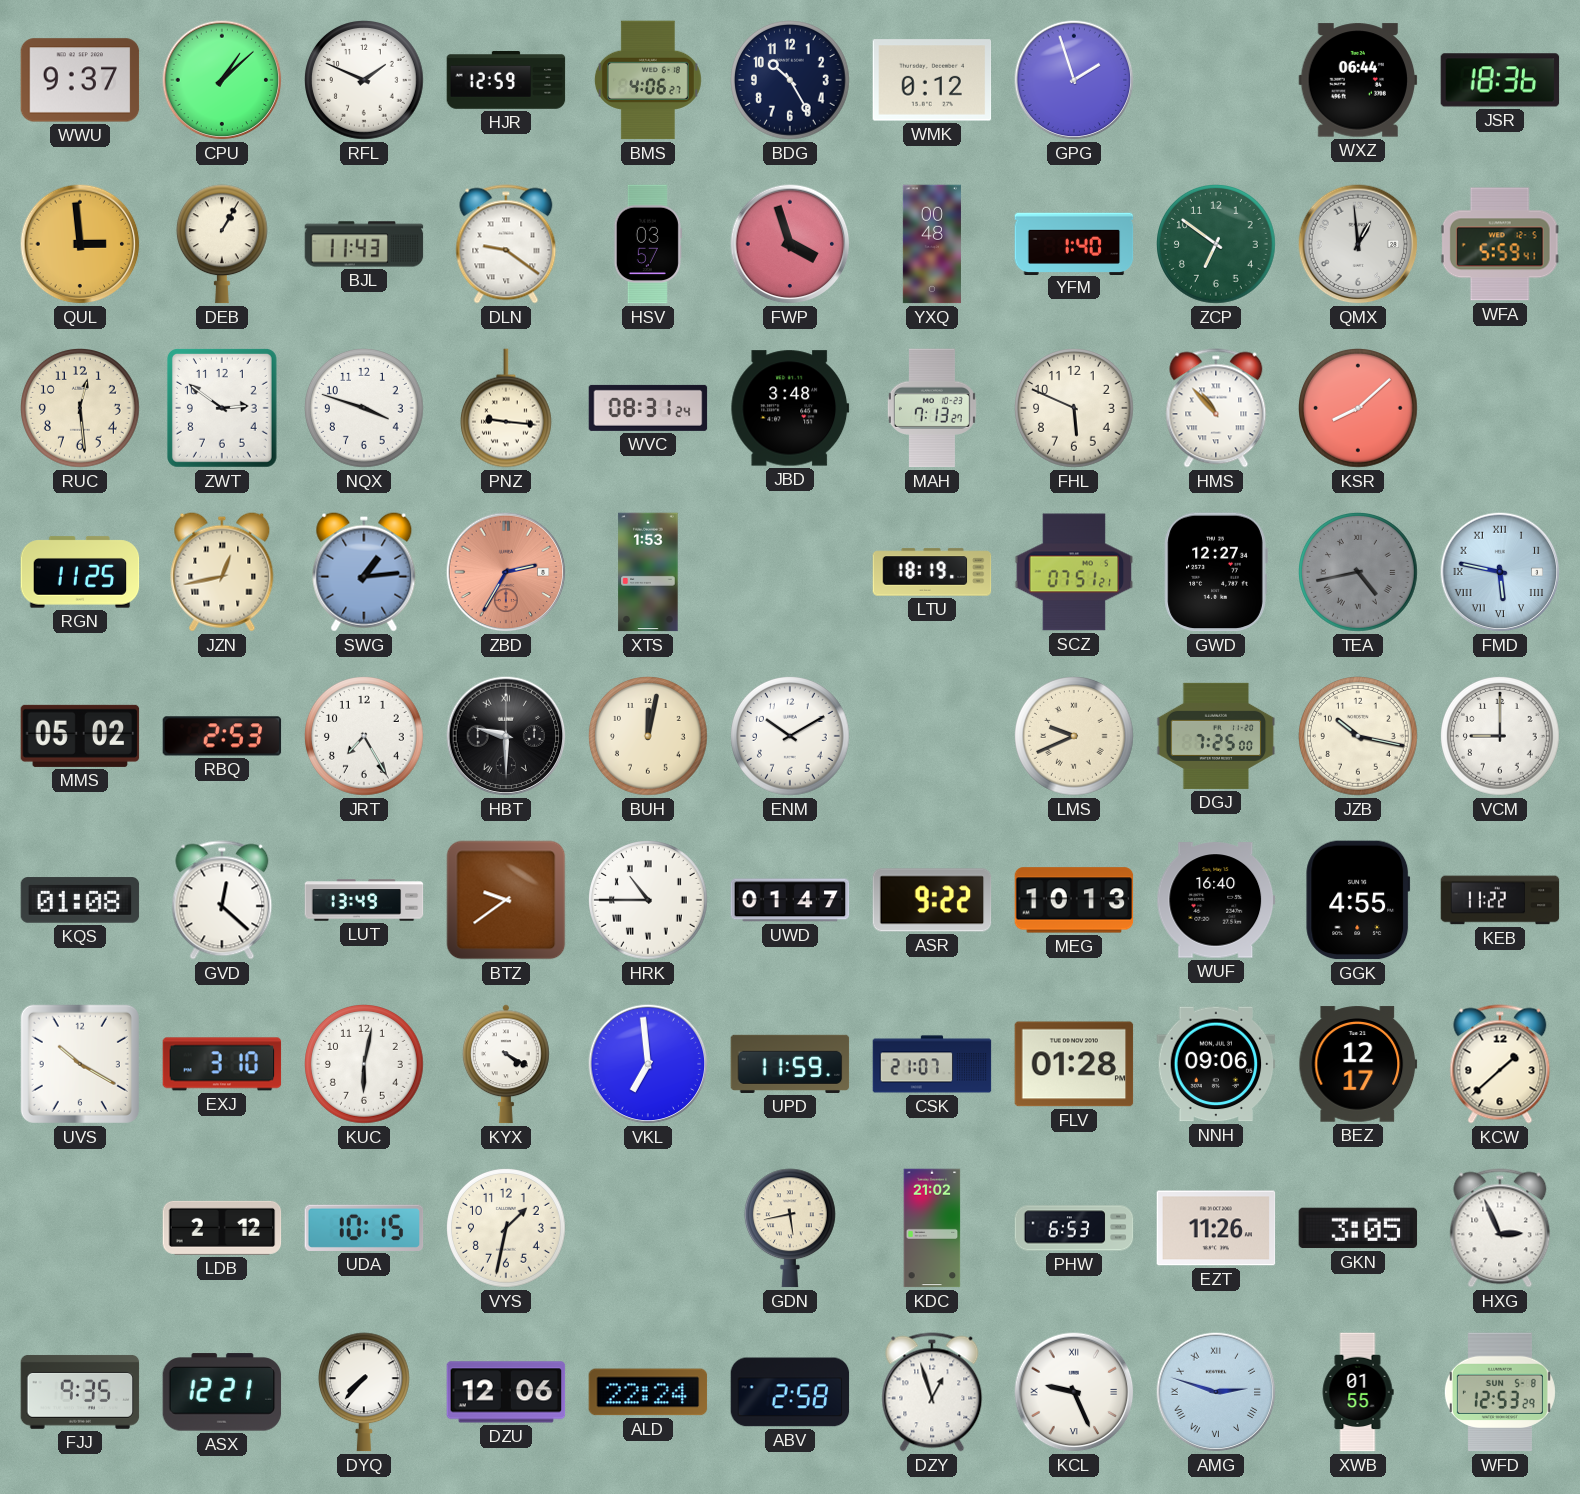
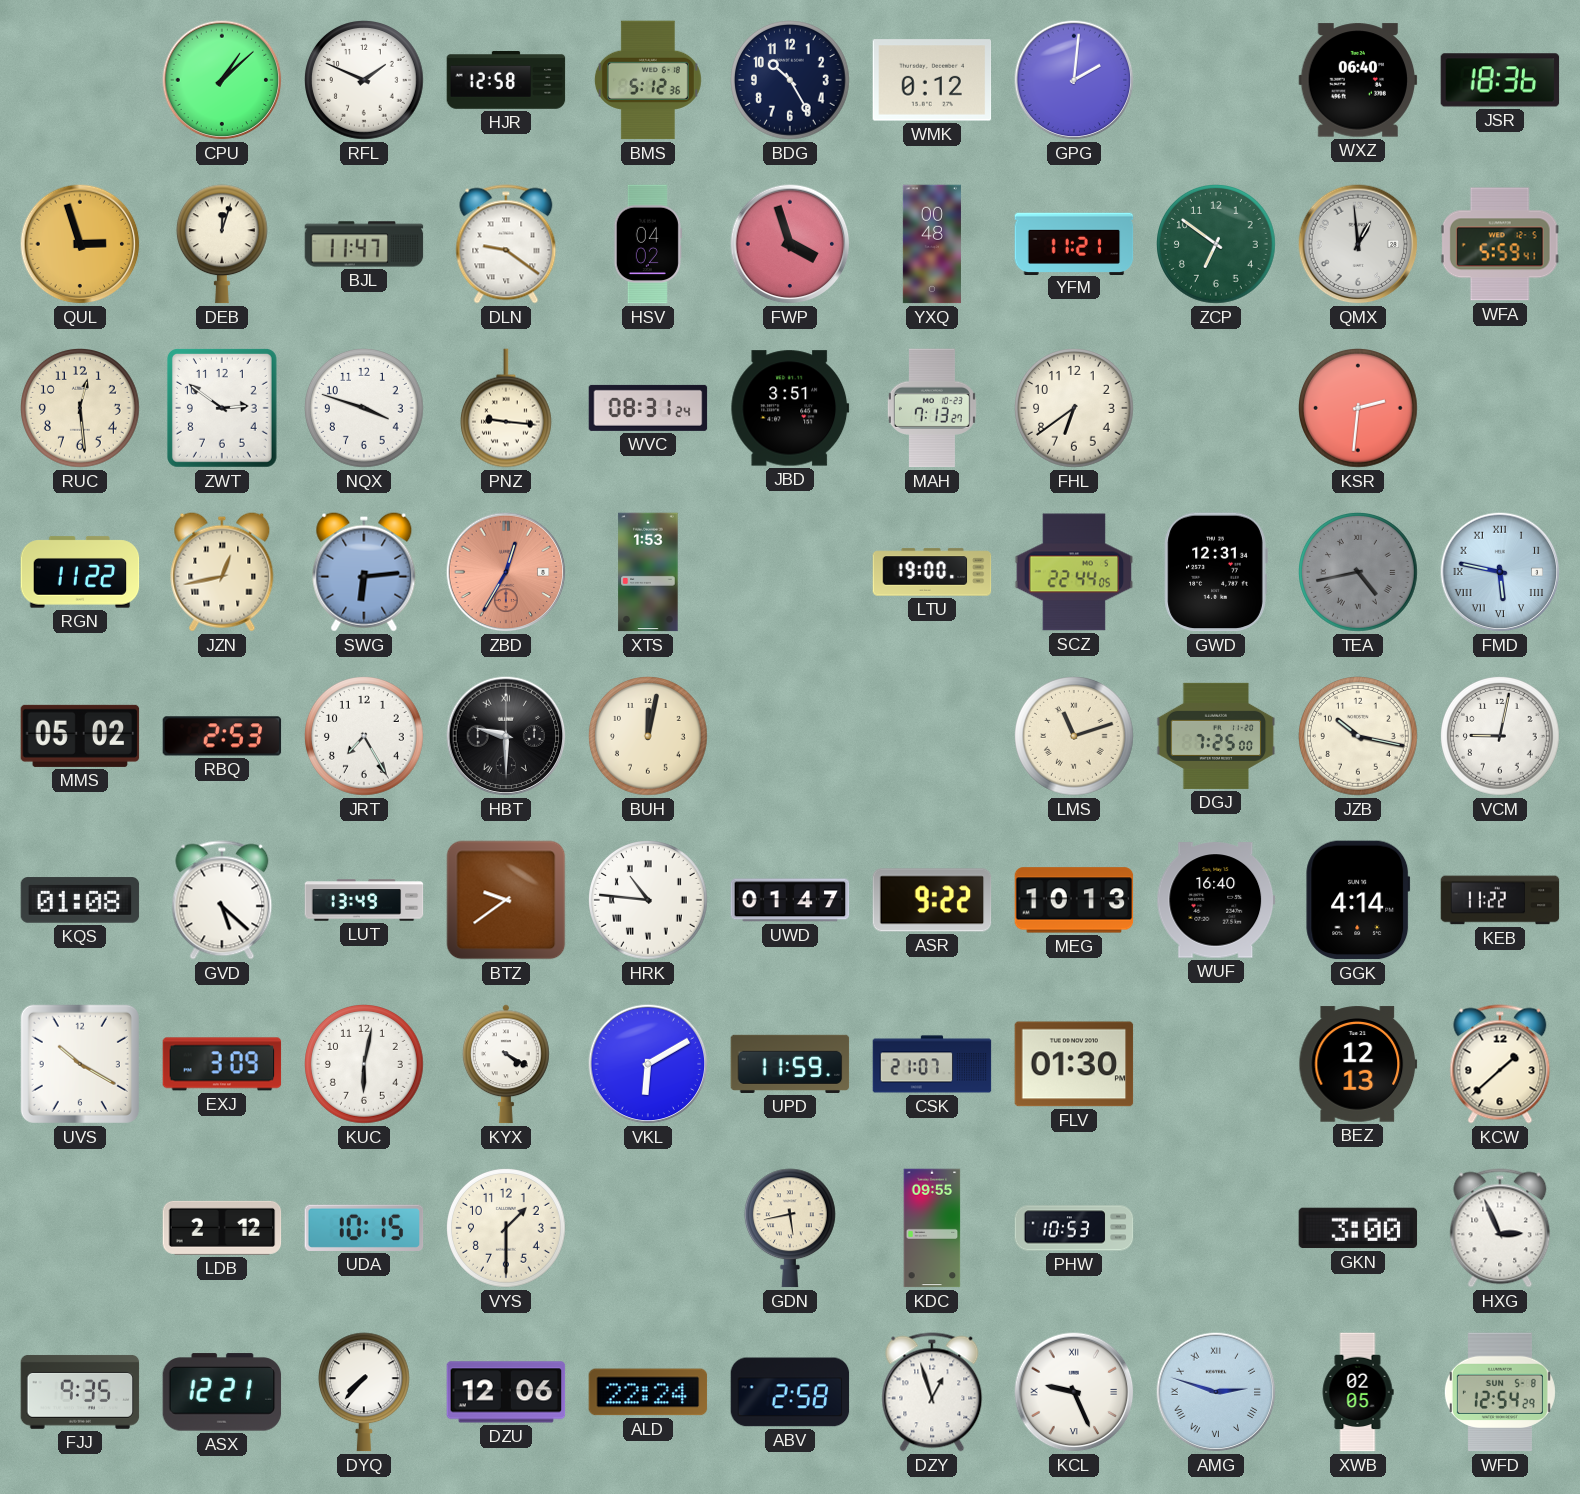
WWU: 9:37 -> none
HJR: 12:59 -> 12:58
BMS: 4:06 -> 5:12
GPG: 1:57 -> 2:01
WXZ: 06:44 -> 06:40
QUL: 2:59 -> 2:57
DEB: 1:05 -> 12:03
BJL: 11:43 -> 11:47
HSV: 03:57 -> 04:02
YFM: 1:40 -> 11:21
JBD: 3:48 -> 3:51
FHL: 5:49 -> 6:39
HMS: 10:53 -> none
KSR: 8:08 -> 2:31
RGN: 11:25 -> 11:22
SWG: 1:14 -> 6:14
ZBD: 2:35 -> 12:35
LTU: 18:19 -> 19:00
SCZ: 07:51 -> 22:44
GWD: 12:27 -> 12:31
ENM: 10:10 -> none
LMS: 9:41 -> 11:12
VCM: 9:00 -> 9:02
GVD: 12:22 -> 5:22
HRK: 10:45 -> 10:46
GGK: 4:55 -> 4:14
EXJ: 3:10 -> 3:09
VKL: 6:59 -> 6:10
FLV: 01:28 -> 01:30
NNH: 09:06 -> none
BEZ: 12:17 -> 12:13
VYS: 1:32 -> 1:30
KDC: 21:02 -> 09:55
PHW: 6:53 -> 10:53
EZT: 11:26 -> none
GKN: 3:05 -> 3:00
XWB: 01:55 -> 02:05
WFD: 12:53 -> 12:54
